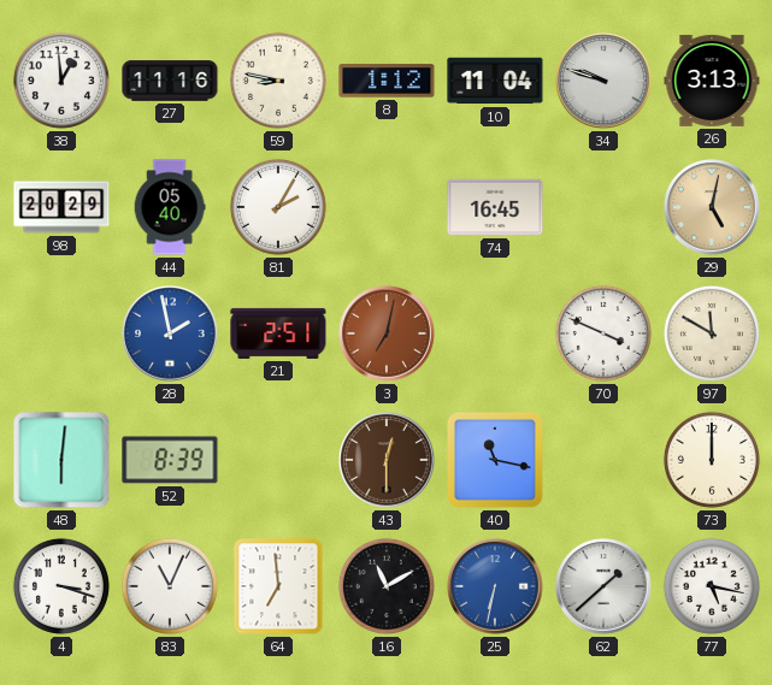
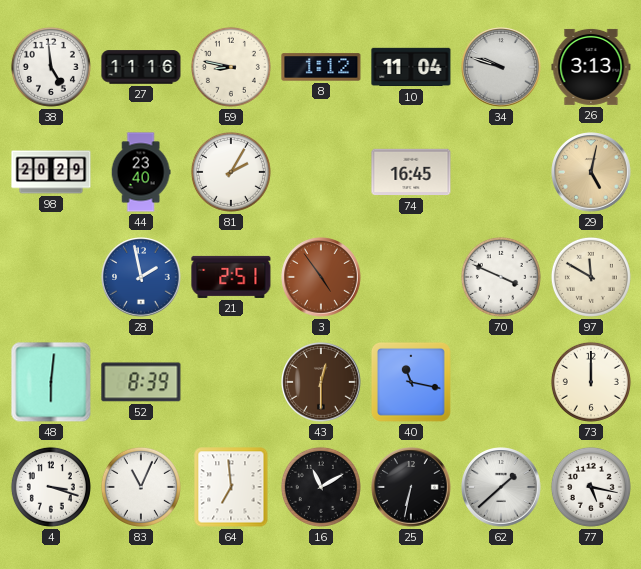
38: 12:59 -> 4:59
44: 05:40 -> 23:40
3: 7:02 -> 4:54
25 dial: blue -> black
